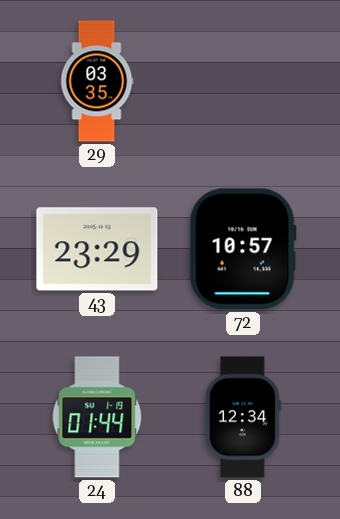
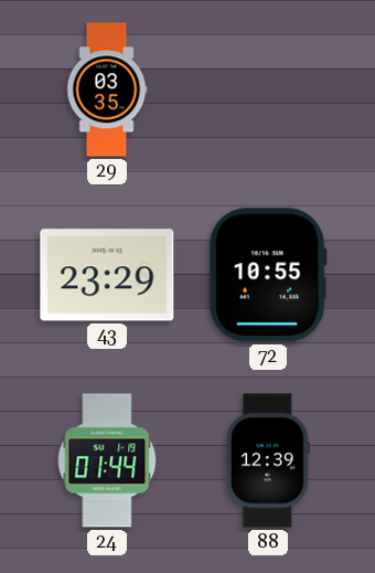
72: 10:57 -> 10:55
88: 12:34 -> 12:39
